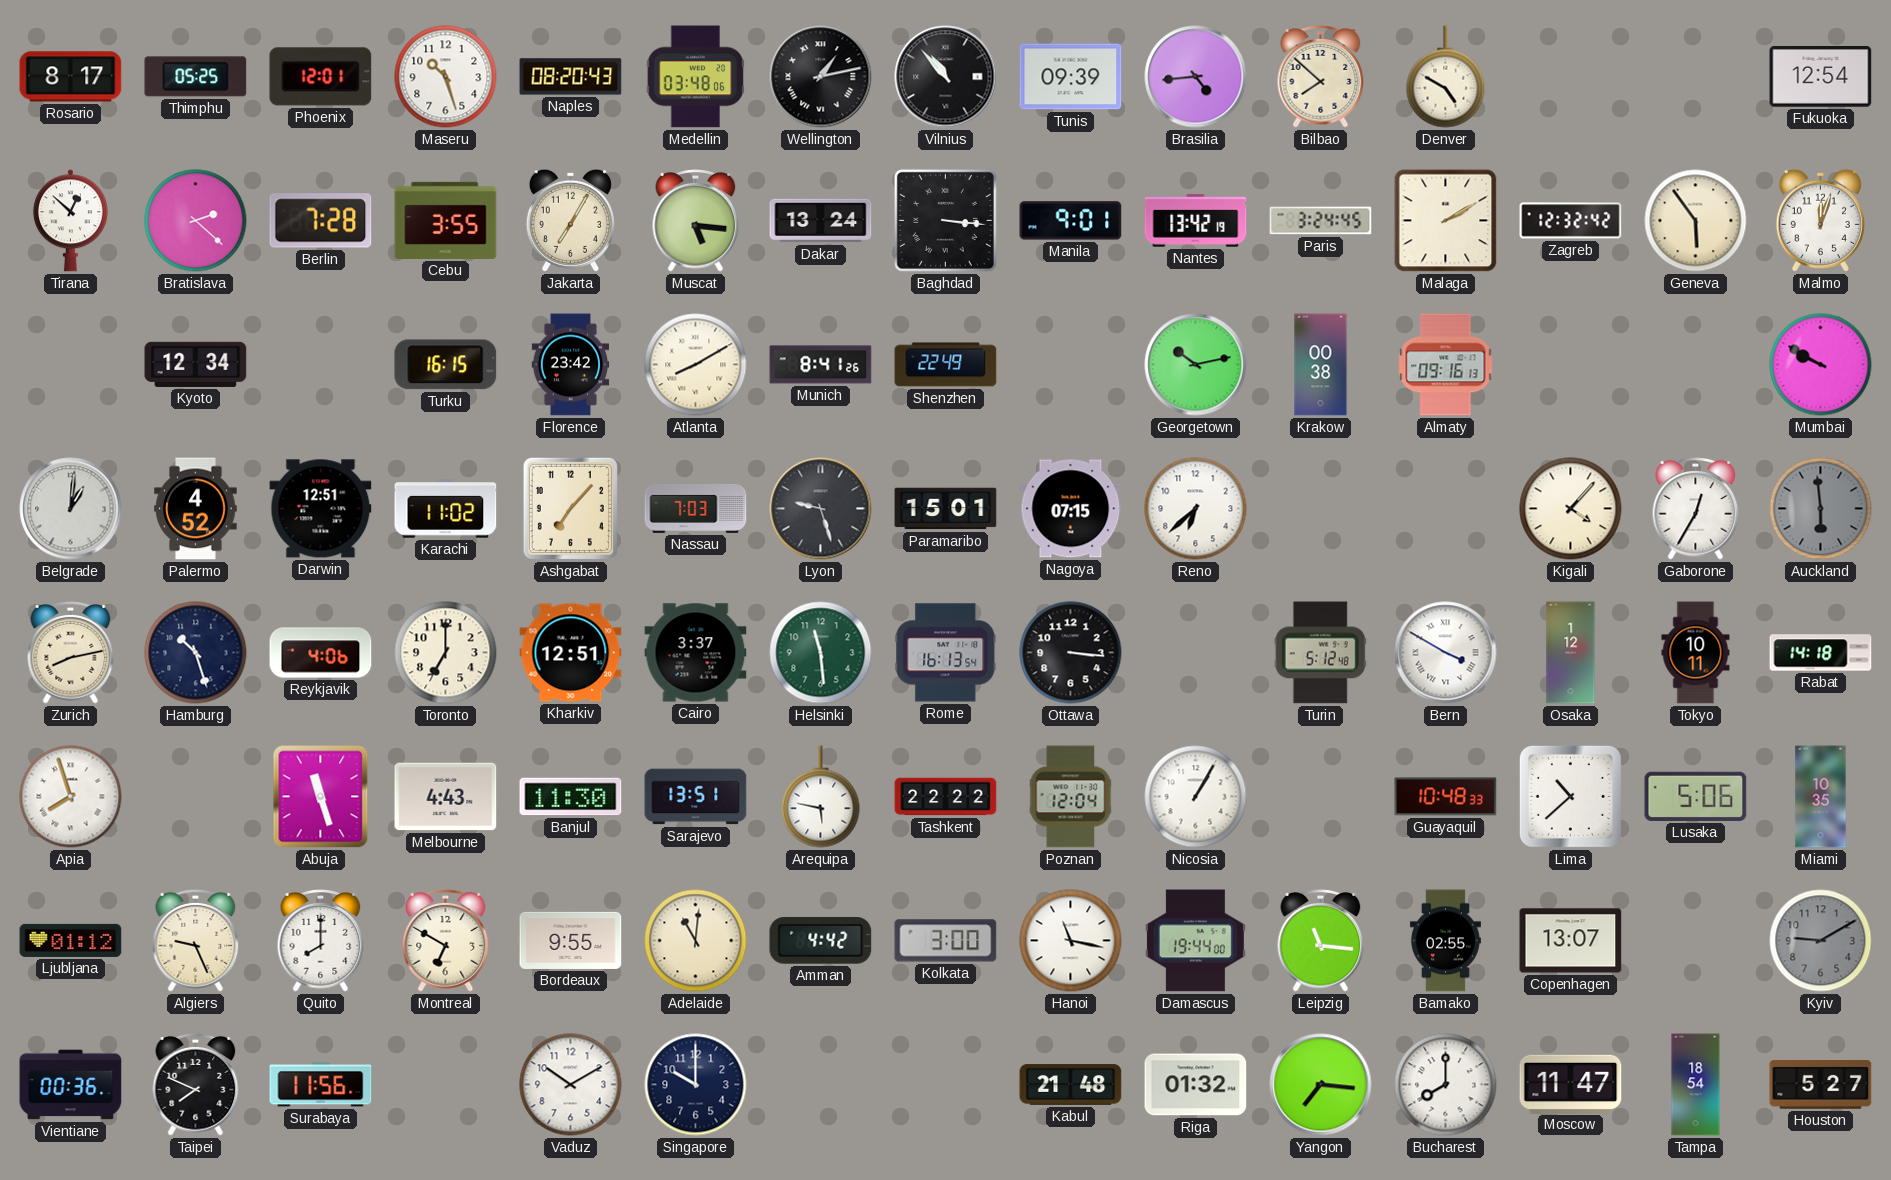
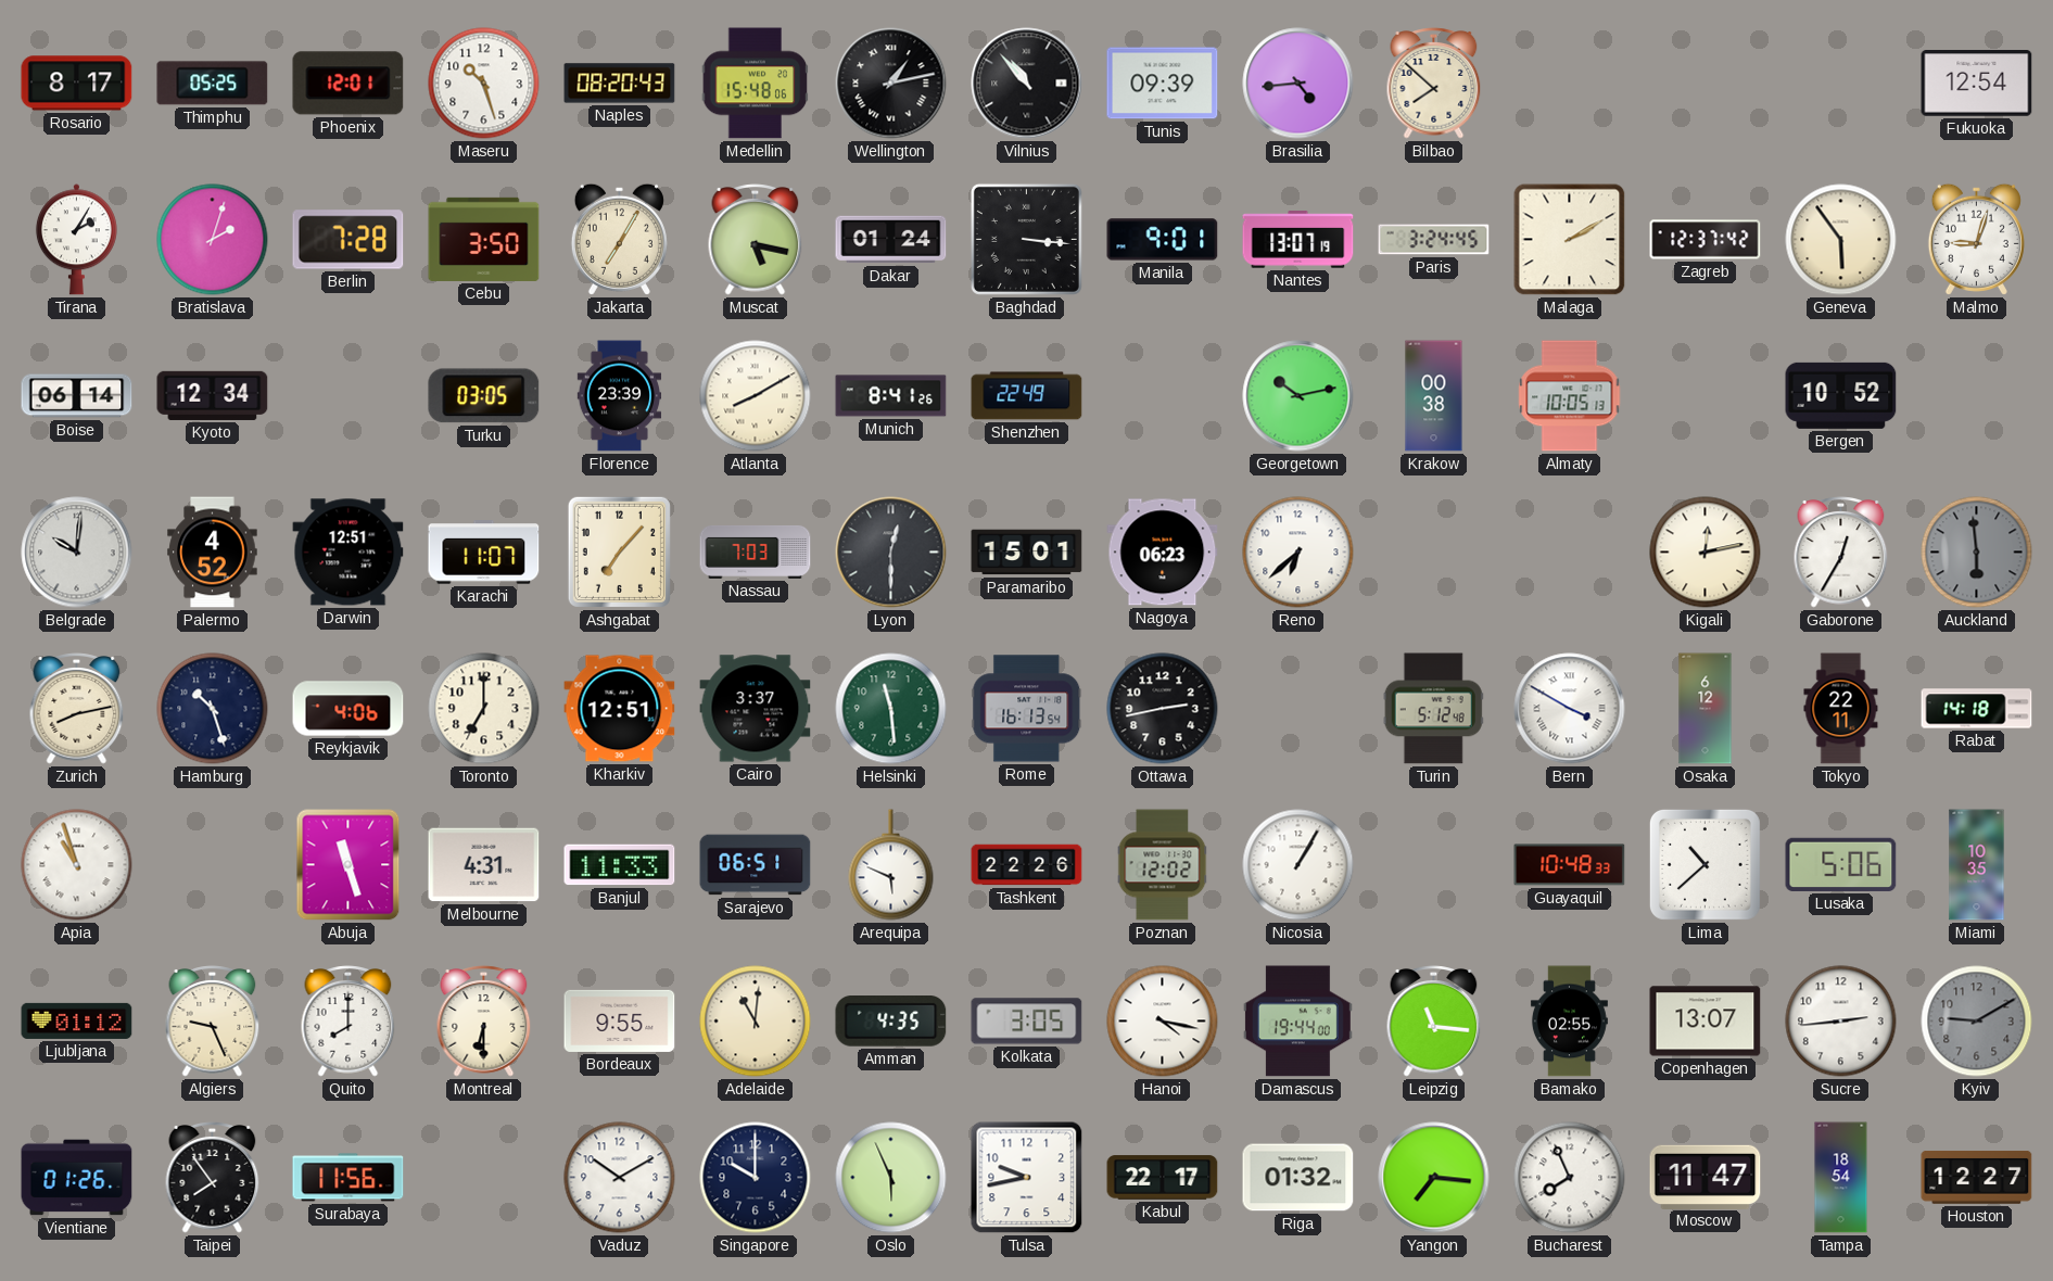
Medellin: 03:48 -> 15:48
Denver: 4:50 -> none
Tirana: 12:52 -> 2:05
Bratislava: 2:22 -> 2:03
Cebu: 3:55 -> 3:50
Muscat: 5:16 -> 5:17
Dakar: 13:24 -> 01:24
Nantes: 13:42 -> 13:07
Zagreb: 12:32 -> 12:37
Malmo: 12:03 -> 9:03
Boise: none -> 06:14
Turku: 16:15 -> 03:05
Florence: 23:42 -> 23:39
Almaty: 09:16 -> 10:05
Bergen: none -> 10:52
Mumbai: 9:50 -> none
Belgrade: 1:01 -> 10:01
Karachi: 11:02 -> 11:07
Lyon: 9:27 -> 12:30
Nagoya: 07:15 -> 06:23
Kigali: 4:07 -> 12:13
Ottawa: 3:16 -> 2:43
Osaka: 1:12 -> 6:12
Tokyo: 10:11 -> 22:11
Apia: 7:57 -> 10:57
Melbourne: 4:43 -> 4:31
Banjul: 11:30 -> 11:33
Sarajevo: 13:51 -> 06:51
Arequipa: 5:47 -> 5:49
Tashkent: 22:22 -> 22:26
Poznan: 12:04 -> 12:02
Montreal: 6:50 -> 6:30
Amman: 4:42 -> 4:35
Kolkata: 3:00 -> 3:05
Hanoi: 11:17 -> 4:17
Sucre: none -> 2:44
Vientiane: 00:36 -> 01:26
Taipei: 7:49 -> 7:54
Oslo: none -> 5:56
Tulsa: none -> 9:43
Kabul: 21:48 -> 22:17
Bucharest: 8:00 -> 7:56
Houston: 5:27 -> 12:27
